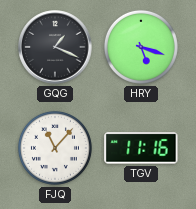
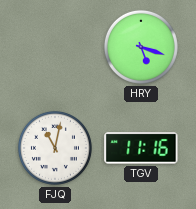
GQG: 1:19 -> none
FJQ: 11:07 -> 11:02
